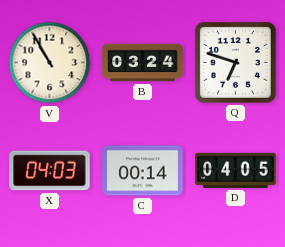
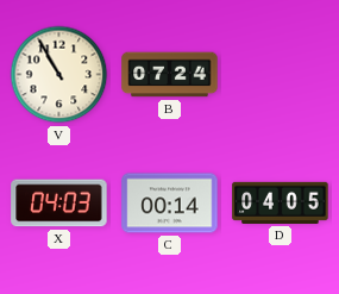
B: 03:24 -> 07:24
Q: 6:48 -> none
